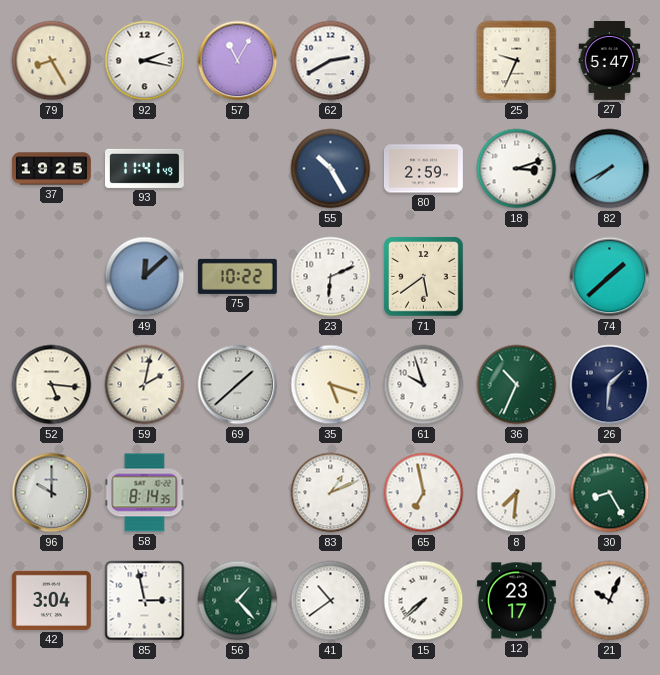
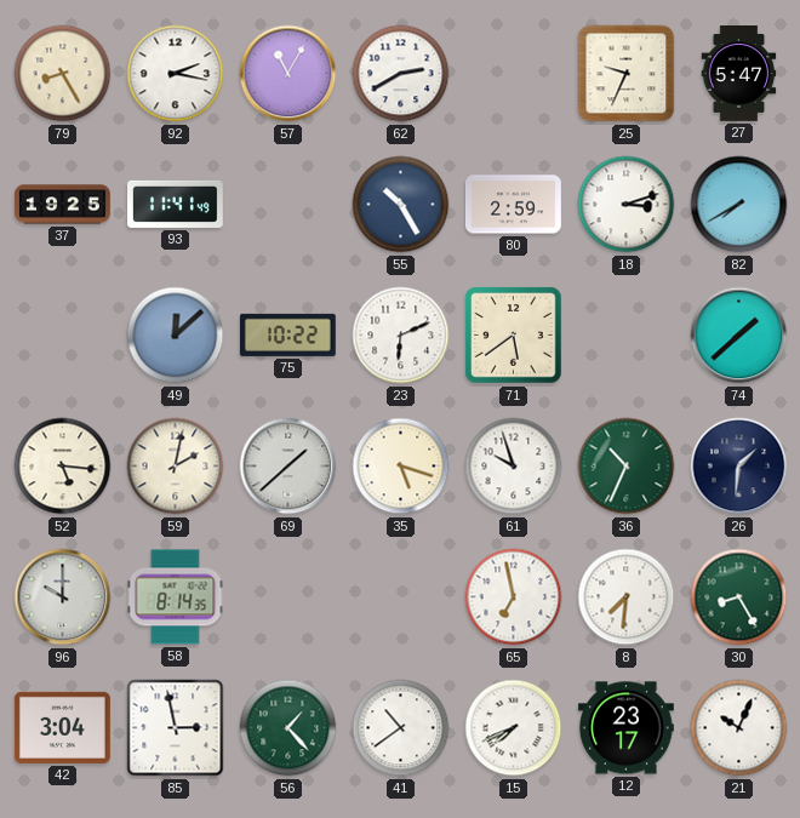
83: 1:11 -> none
15: 7:38 -> 7:41
